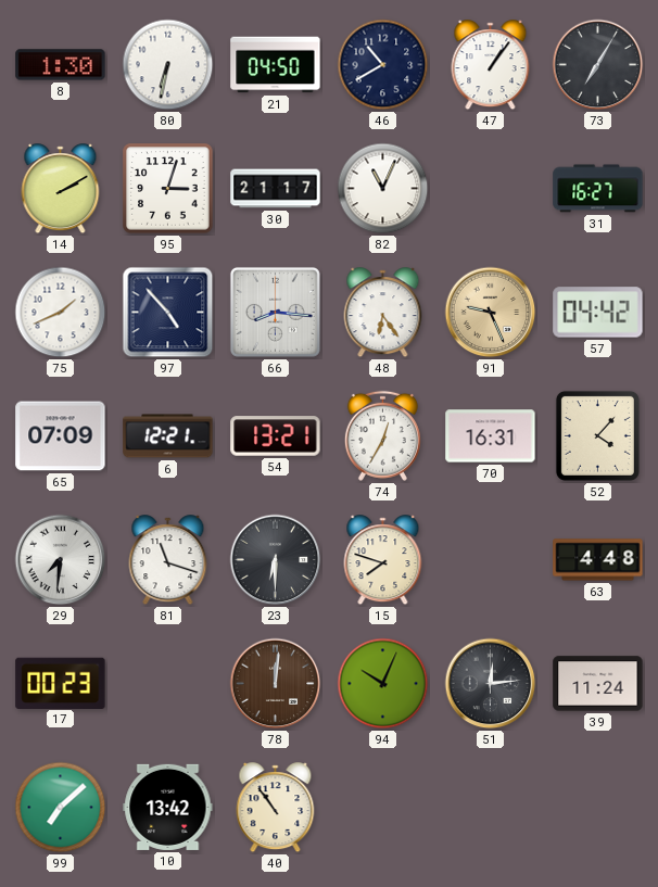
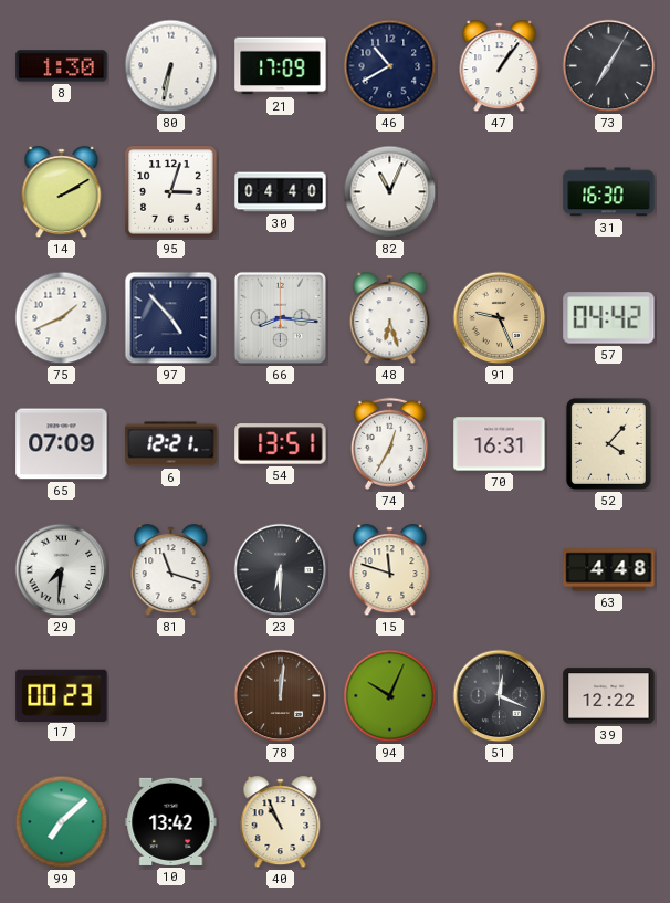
21: 04:50 -> 17:09
30: 21:17 -> 04:40
31: 16:27 -> 16:30
48: 6:24 -> 6:27
54: 13:21 -> 13:51
15: 7:48 -> 11:48
51: 12:14 -> 12:19
39: 11:24 -> 12:22
40: 10:54 -> 10:56
